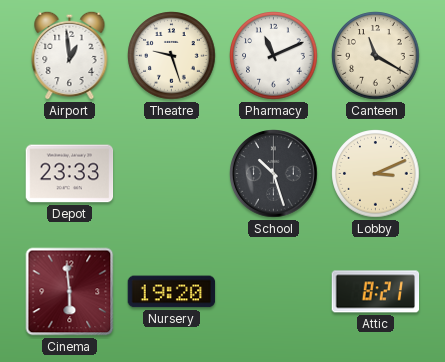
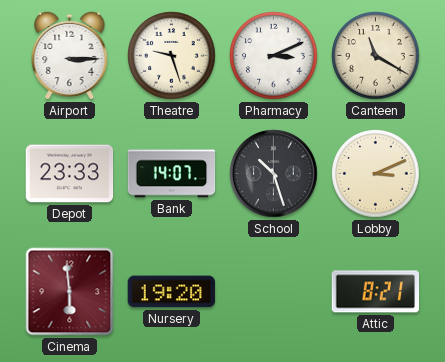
Airport: 12:59 -> 3:15
Pharmacy: 11:11 -> 3:11
Bank: none -> 14:07
